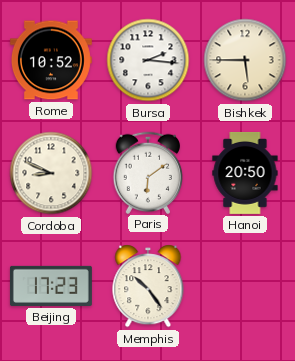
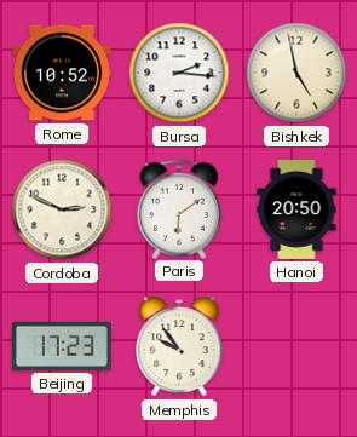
Bishkek: 5:45 -> 4:58
Cordoba: 8:49 -> 2:49
Memphis: 10:24 -> 9:54
